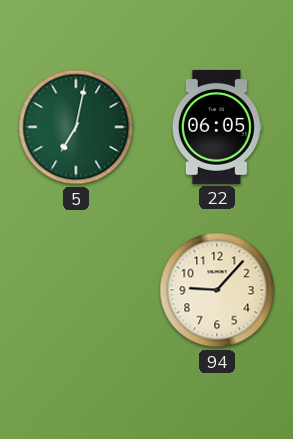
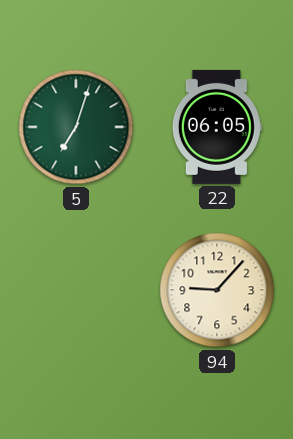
5: 7:02 -> 7:03
